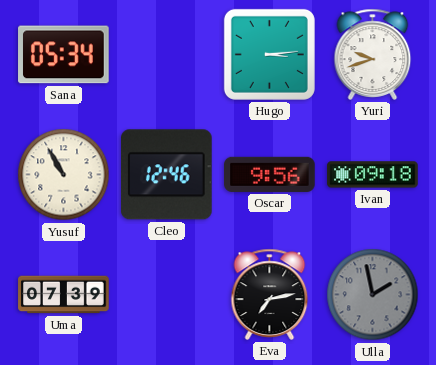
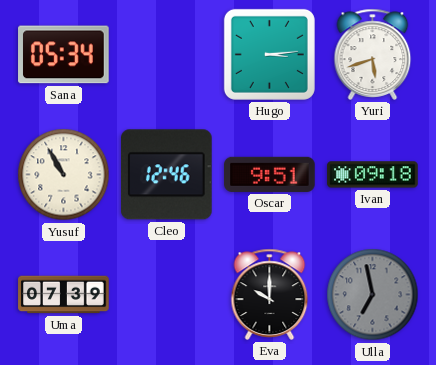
Yuri: 9:42 -> 5:42
Oscar: 9:56 -> 9:51
Eva: 7:13 -> 10:00
Ulla: 1:58 -> 6:58
